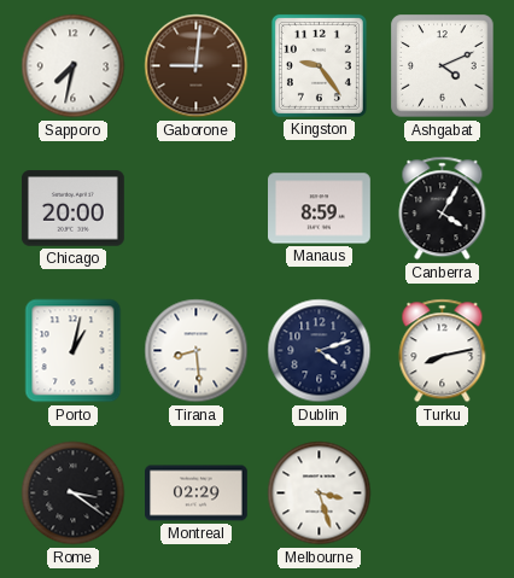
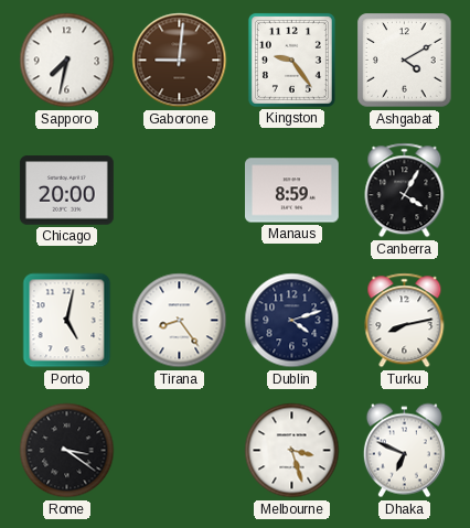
Ashgabat: 4:11 -> 4:10
Porto: 1:02 -> 5:02
Tirana: 8:29 -> 8:24
Montreal: 02:29 -> none
Dhaka: none -> 6:49
